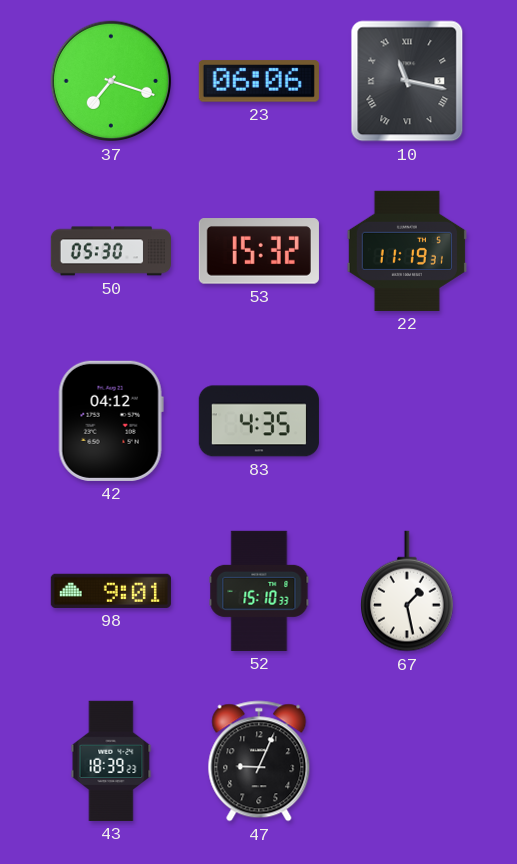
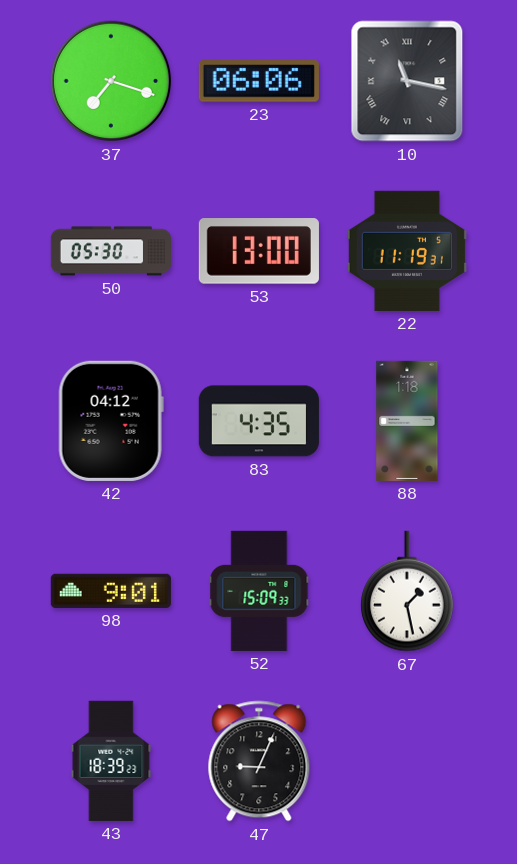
53: 15:32 -> 13:00
88: none -> 1:18
52: 15:10 -> 15:09
